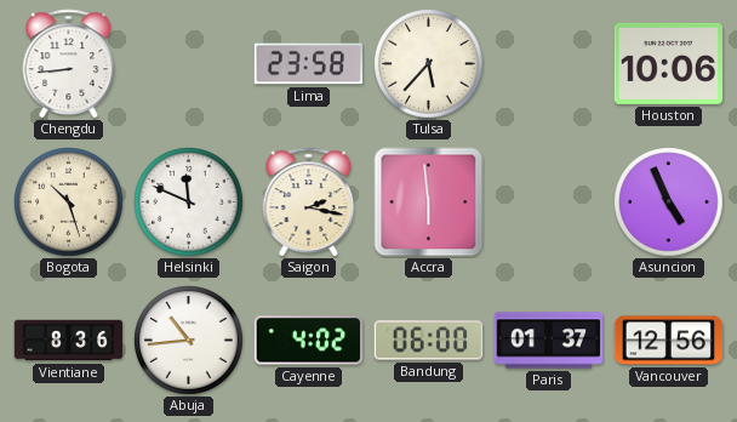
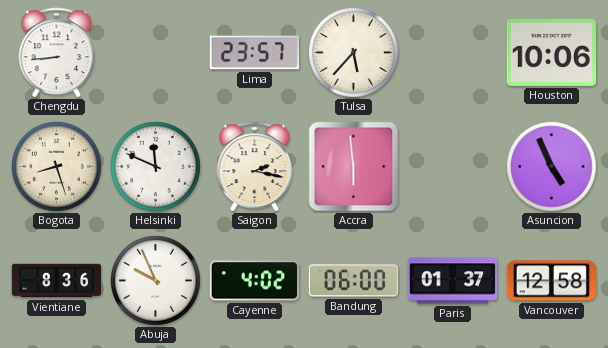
Lima: 23:58 -> 23:57
Bogota: 10:27 -> 8:27
Abuja: 10:44 -> 9:56
Vancouver: 12:56 -> 12:58
